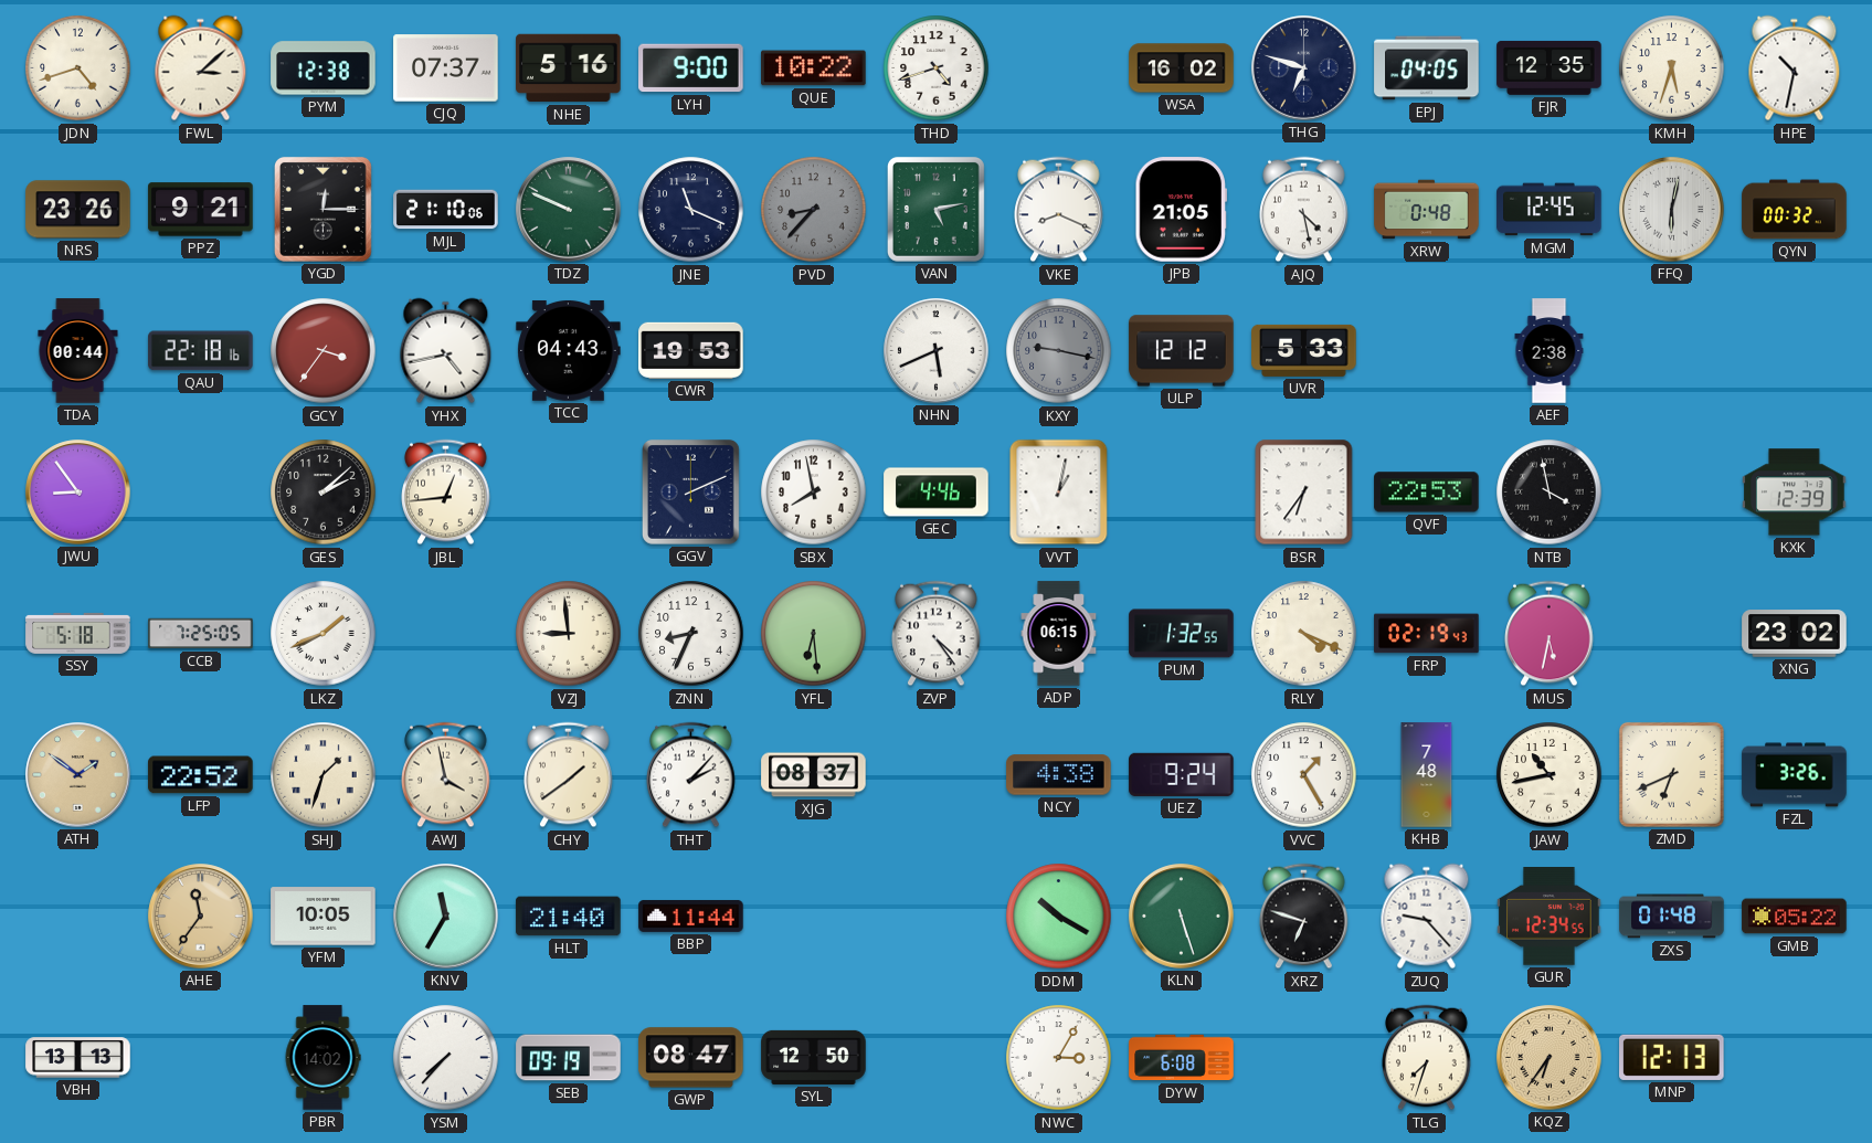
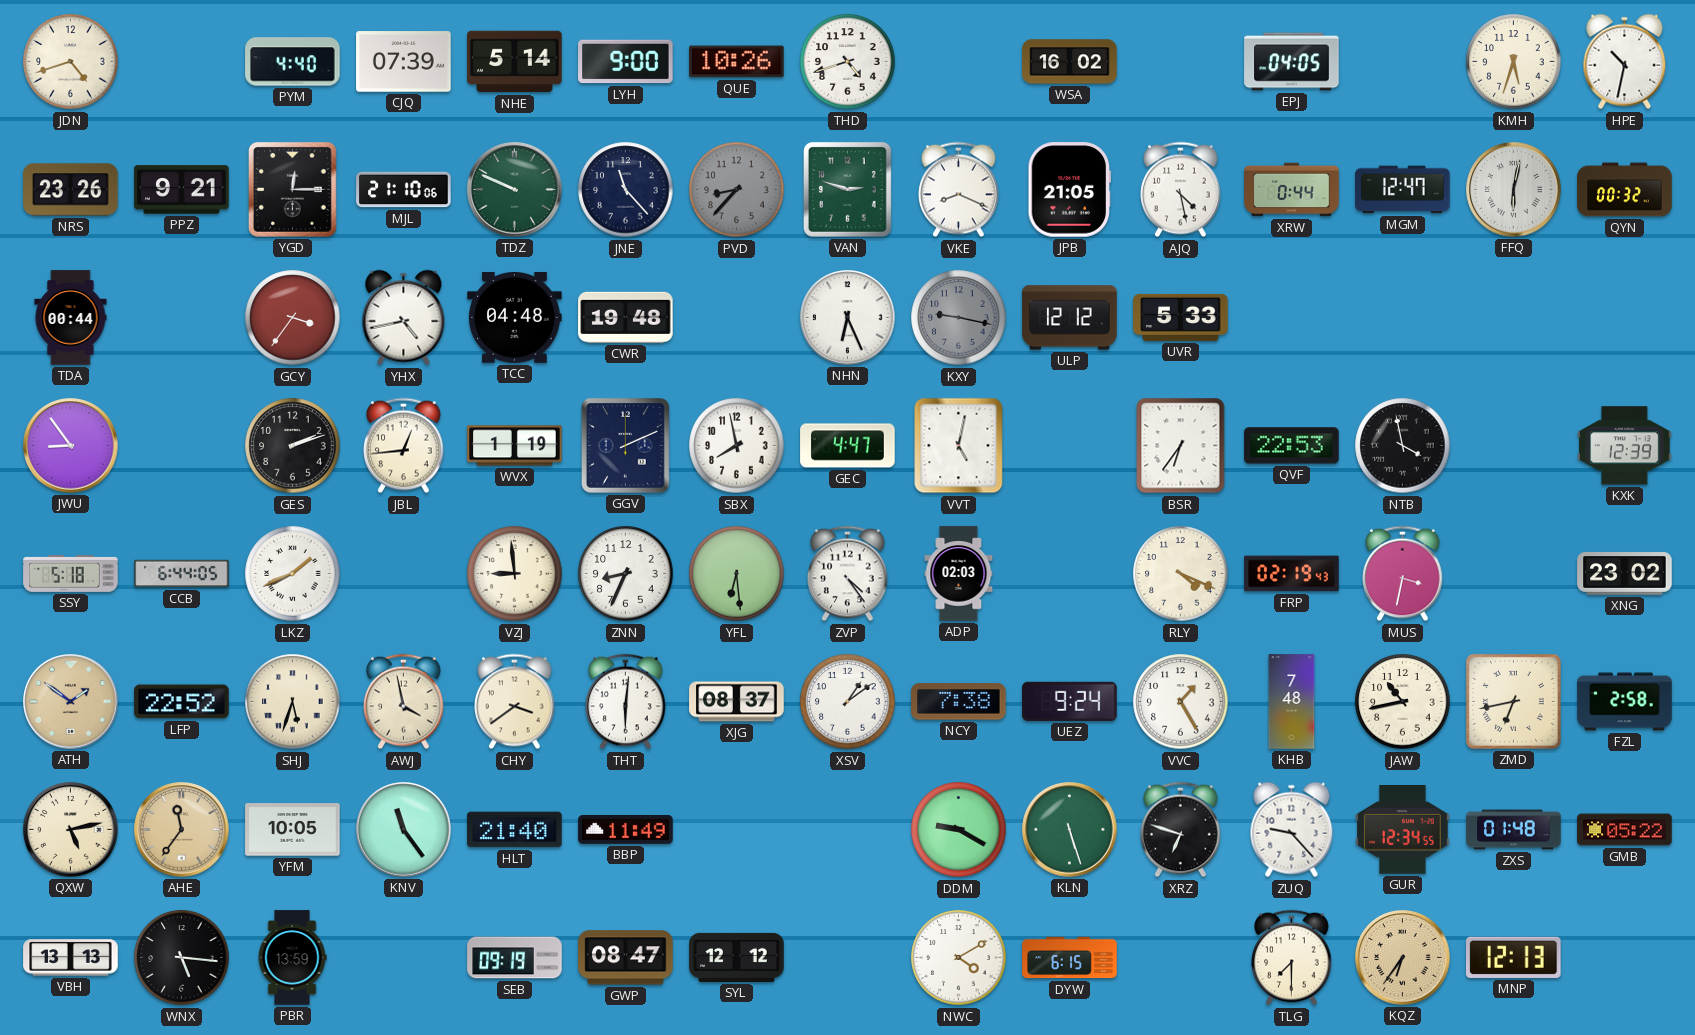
FWL: 3:08 -> none
PYM: 12:38 -> 4:40
CJQ: 07:37 -> 07:39
NHE: 5:16 -> 5:14
QUE: 10:22 -> 10:26
THG: 6:48 -> none
FJR: 12:35 -> none
JNE: 11:19 -> 11:23
VAN: 5:13 -> 2:48
XRW: 0:48 -> 0:44
MGM: 12:45 -> 12:47
QAU: 22:18 -> none
TCC: 04:43 -> 04:48
CWR: 19:53 -> 19:48
NHN: 5:41 -> 6:26
AEF: 2:38 -> none
GES: 2:08 -> 2:12
WVX: none -> 1:19
GEC: 4:46 -> 4:47
VVT: 1:02 -> 5:02
CCB: 7:25 -> 6:44
ADP: 06:15 -> 02:03
PUM: 1:32 -> none
MUS: 5:32 -> 3:32
SHJ: 1:33 -> 5:33
CHY: 1:39 -> 3:39
THT: 2:07 -> 6:01
XSV: none -> 1:09
NCY: 4:38 -> 7:38
ZMD: 6:41 -> 6:43
FZL: 3:26 -> 2:58
QXW: none -> 5:13
KNV: 11:35 -> 11:24
BBP: 11:44 -> 11:49
DDM: 10:20 -> 9:20
WNX: none -> 5:16
PBR: 14:02 -> 13:59
YSM: 7:37 -> none
SYL: 12:50 -> 12:12
NWC: 3:05 -> 4:10
DYW: 6:08 -> 6:15
TLG: 7:33 -> 7:30
